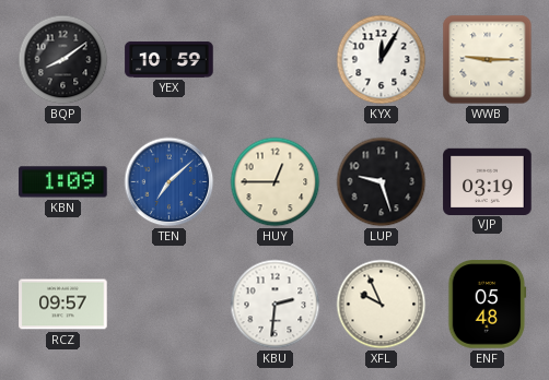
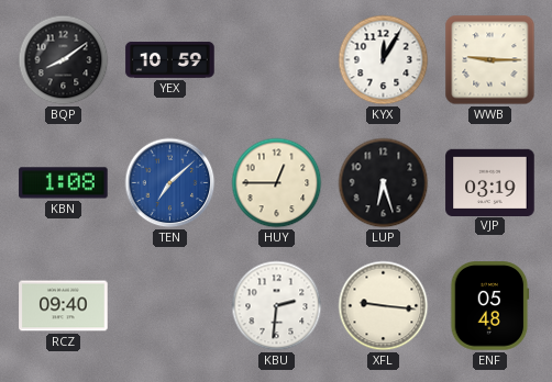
KBN: 1:09 -> 1:08
LUP: 9:27 -> 6:27
RCZ: 09:57 -> 09:40
XFL: 9:56 -> 9:16
